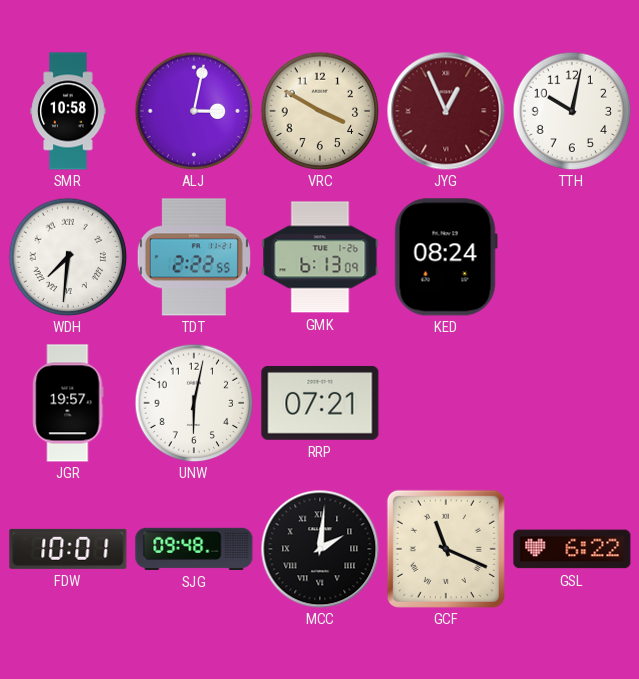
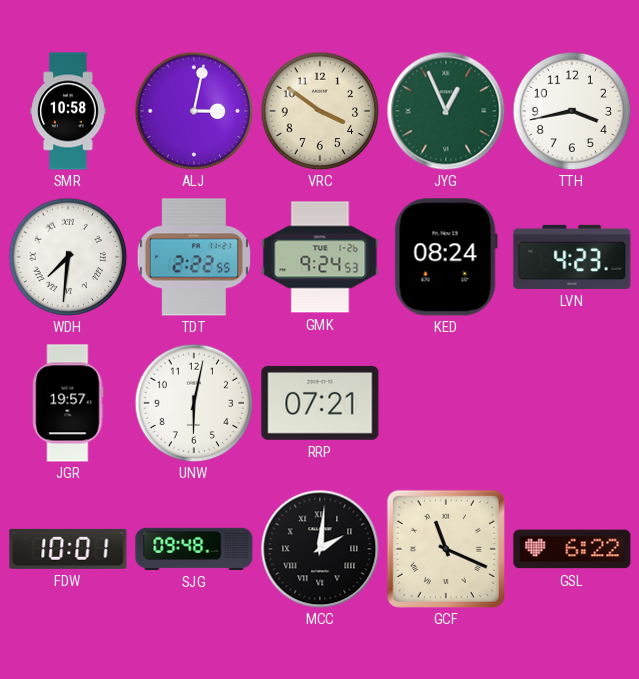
VRC: 3:50 -> 3:51
JYG dial: burgundy -> green
TTH: 10:02 -> 3:43
GMK: 6:13 -> 9:24
LVN: none -> 4:23
